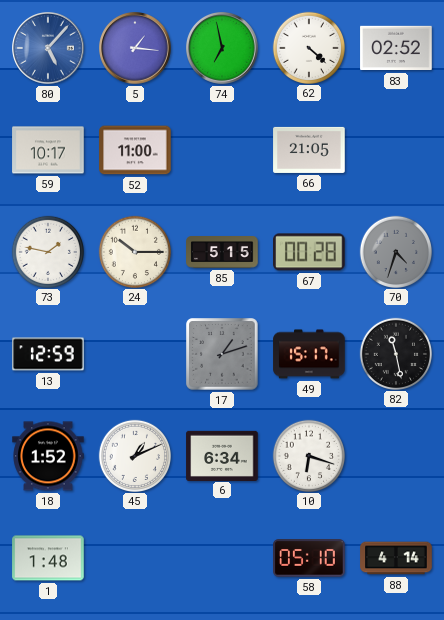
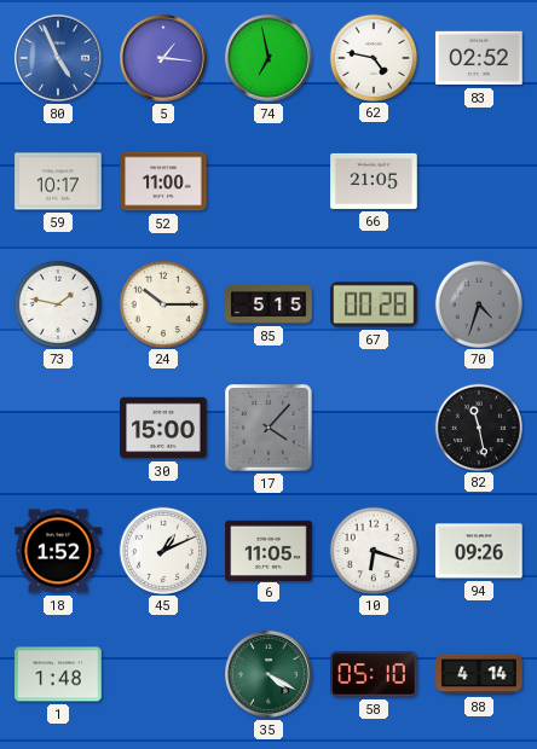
80: 5:07 -> 4:56
62: 4:22 -> 4:47
13: 12:59 -> none
30: none -> 15:00
17: 1:12 -> 4:07
49: 15:17 -> none
6: 6:34 -> 11:05
94: none -> 09:26
35: none -> 4:20
